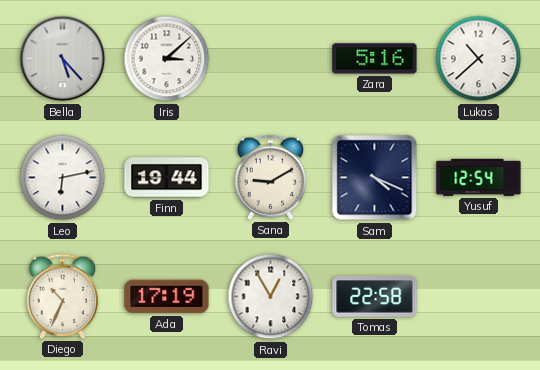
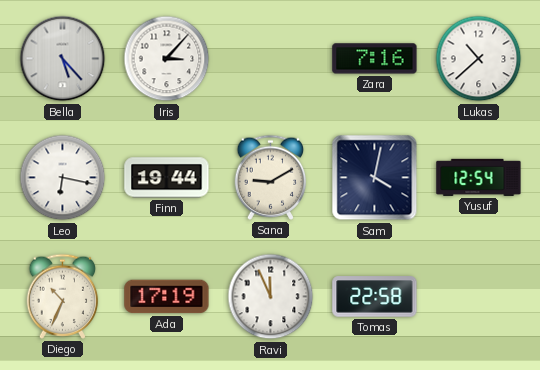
Iris: 3:08 -> 3:07
Zara: 5:16 -> 7:16
Leo: 6:13 -> 6:17
Sam: 4:19 -> 4:02
Ravi: 12:55 -> 11:56
